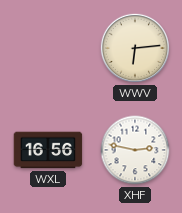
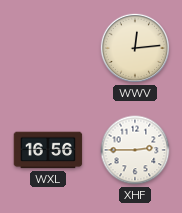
WWV: 6:14 -> 12:14
XHF: 2:47 -> 2:45
